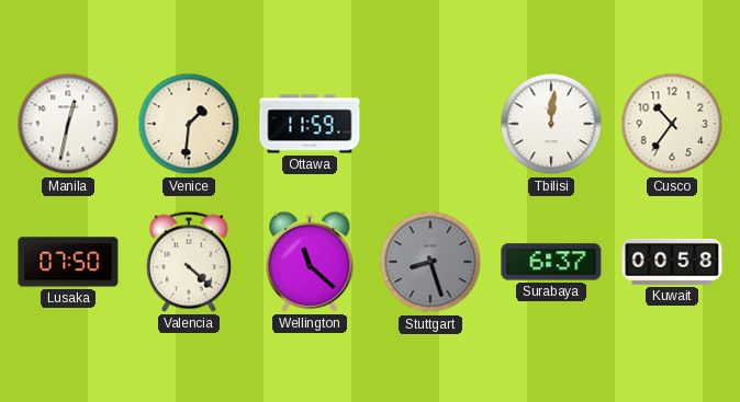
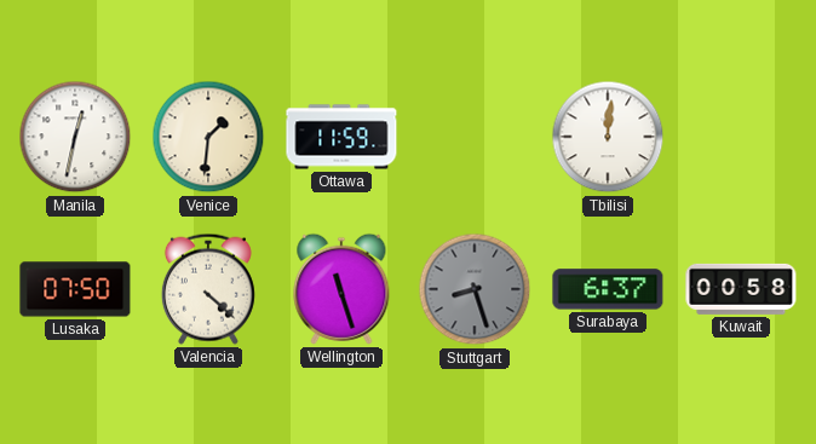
Cusco: 10:36 -> none
Wellington: 11:22 -> 11:27
